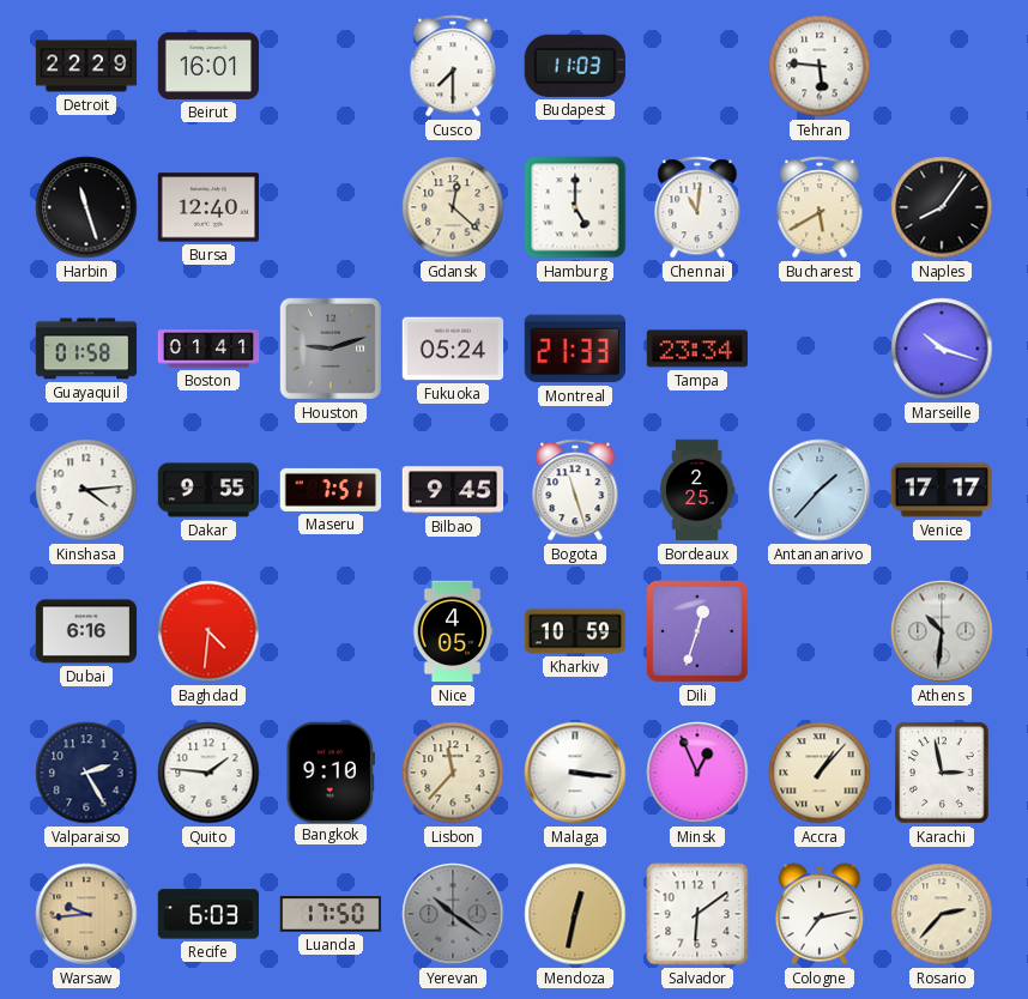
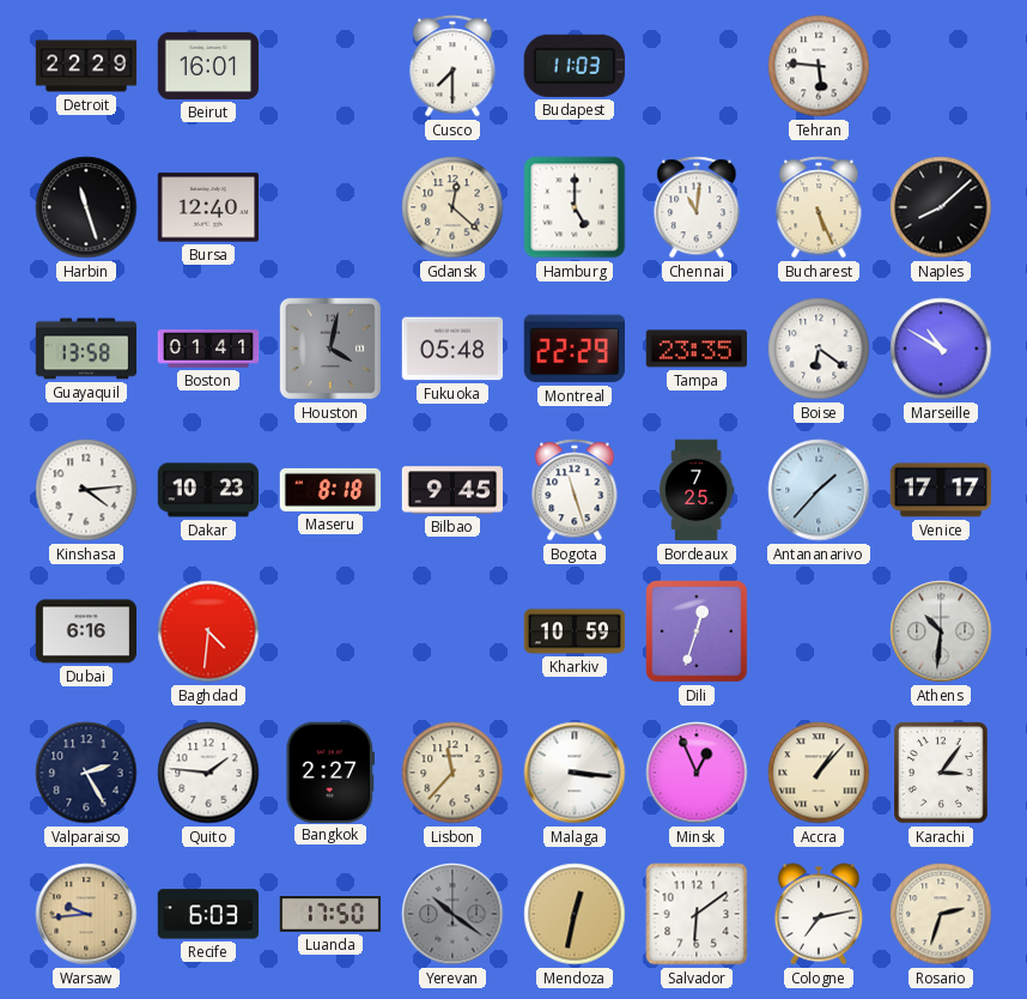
Bucharest: 5:40 -> 5:26
Naples: 8:06 -> 8:08
Guayaquil: 01:58 -> 13:58
Houston: 9:12 -> 4:02
Fukuoka: 05:24 -> 05:48
Montreal: 21:33 -> 22:29
Tampa: 23:34 -> 23:35
Boise: none -> 6:21
Marseille: 10:18 -> 10:50
Dakar: 9:55 -> 10:23
Maseru: 7:51 -> 8:18
Bordeaux: 2:25 -> 7:25
Nice: 4:05 -> none
Bangkok: 9:10 -> 2:27
Karachi: 2:58 -> 3:06
Rosario: 2:37 -> 2:33
